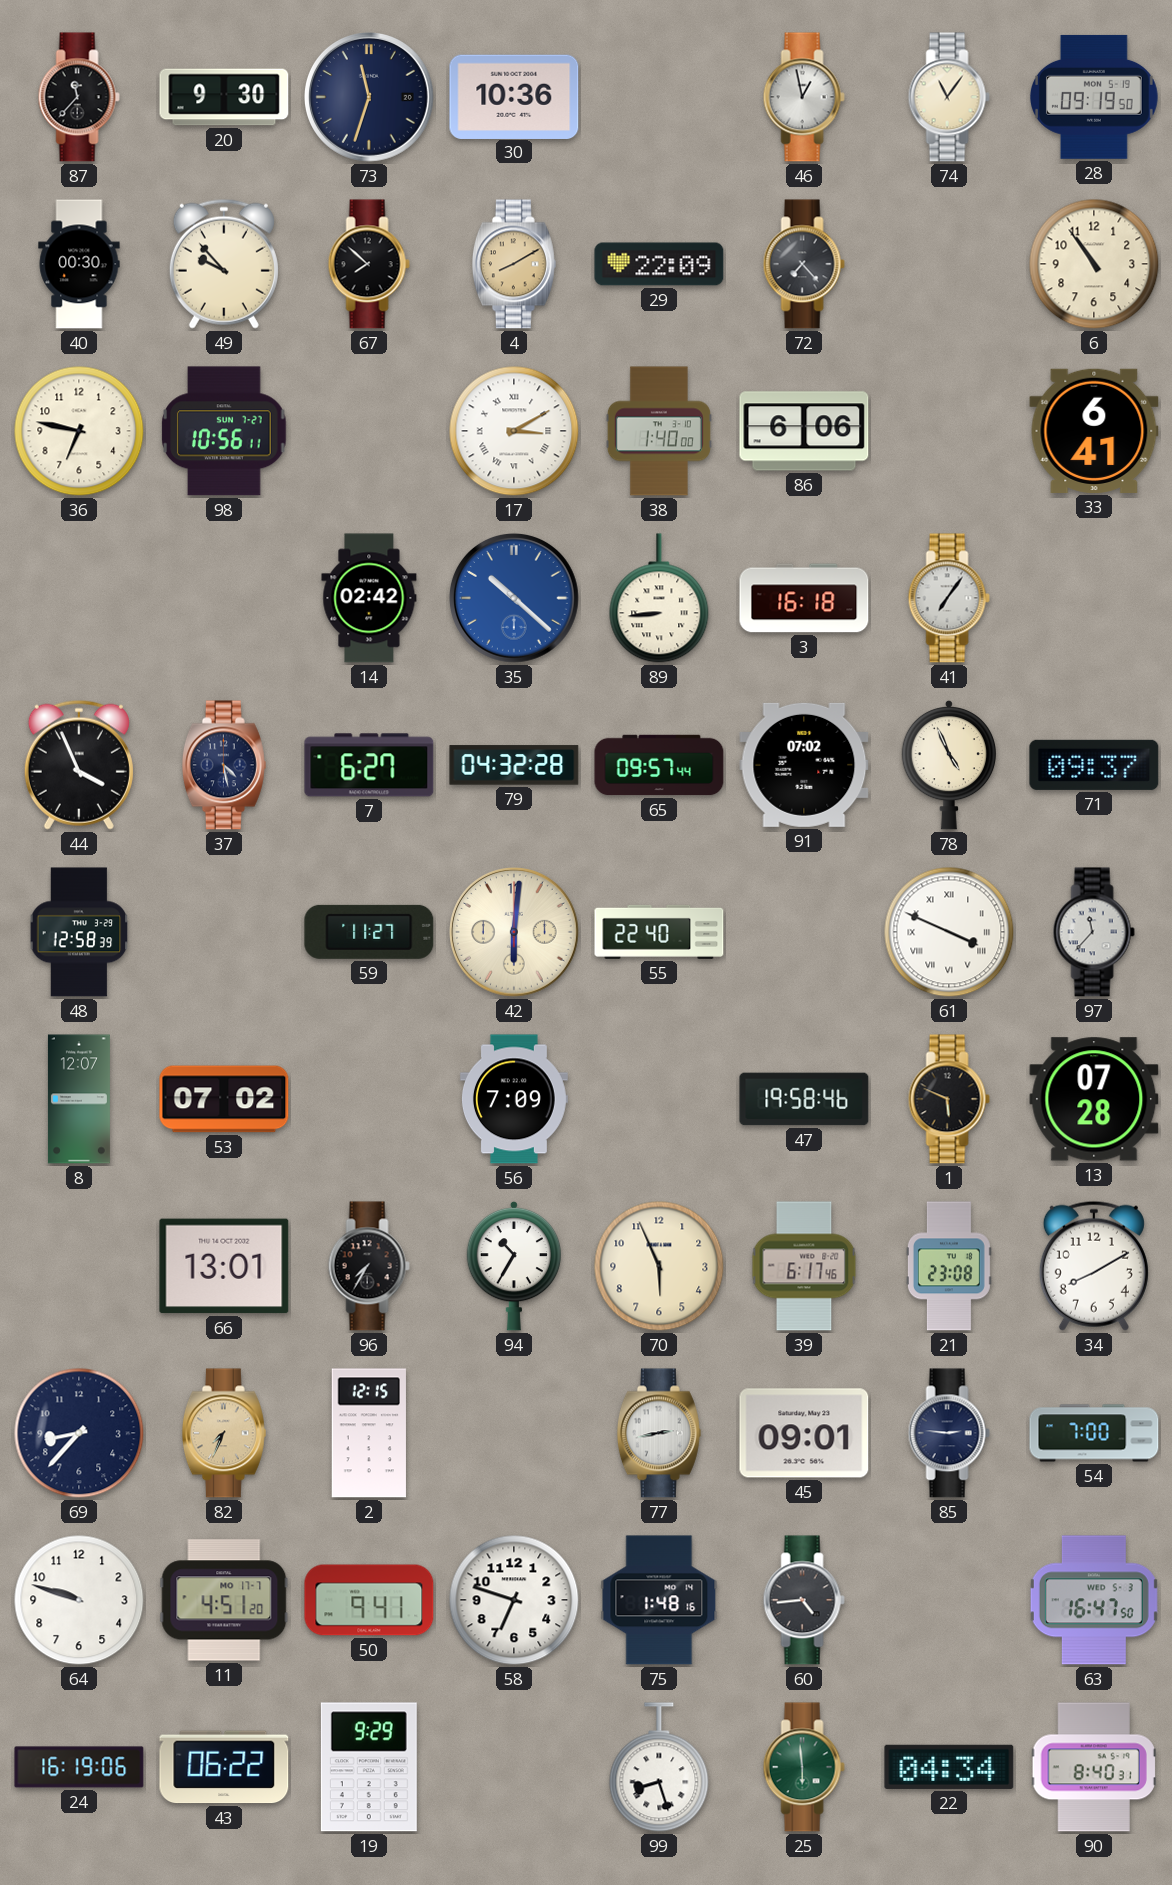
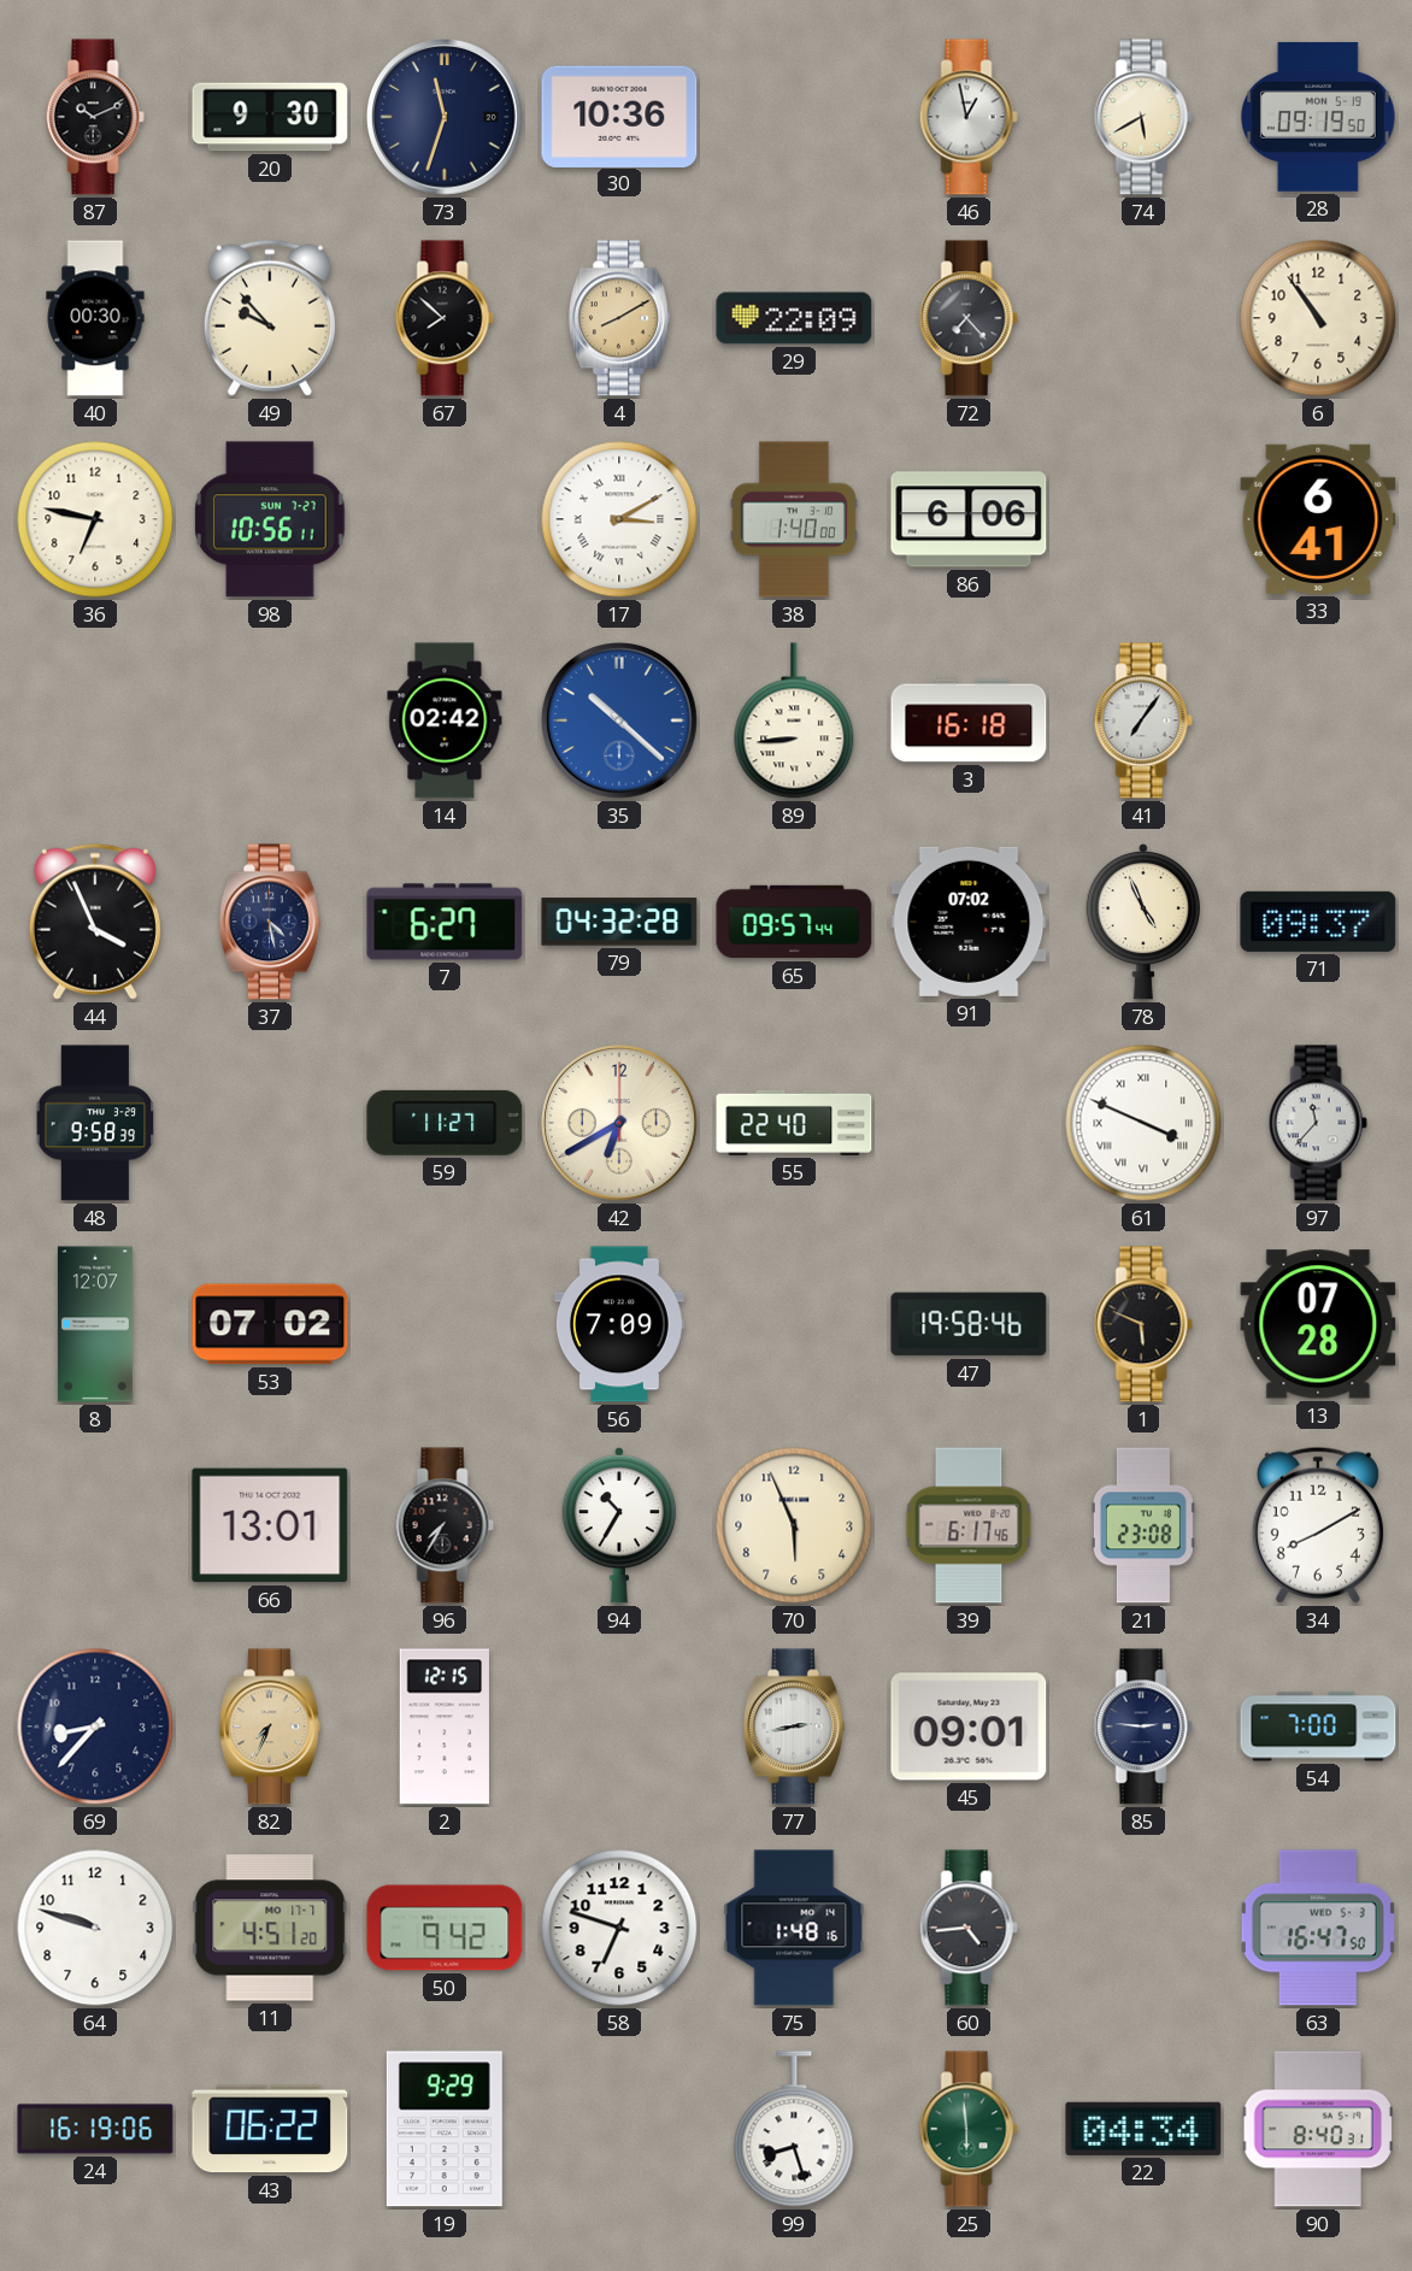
87: 11:37 -> 10:11
74: 11:06 -> 5:40
48: 12:58 -> 9:58
42: 6:01 -> 6:40
50: 9:41 -> 9:42
